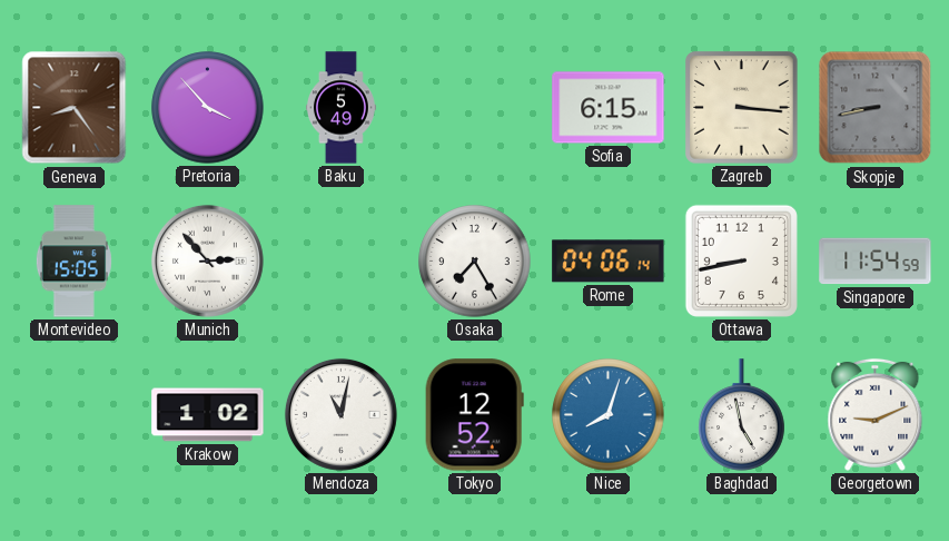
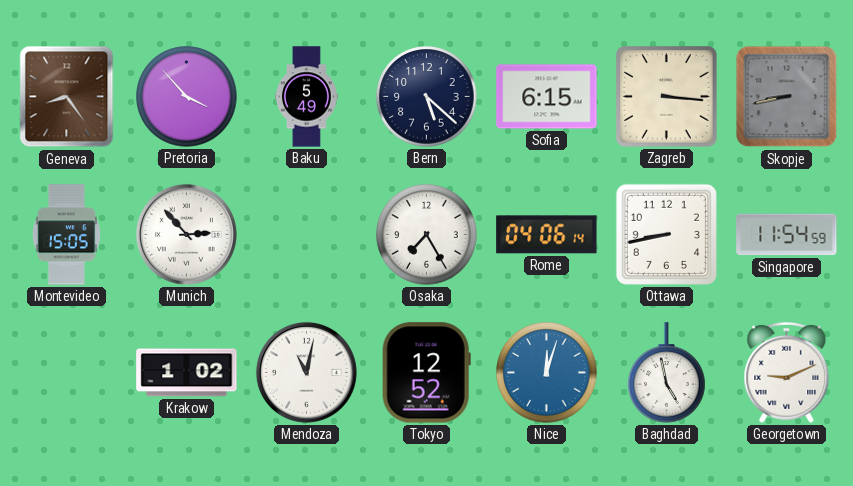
Bern: none -> 5:22
Nice: 8:03 -> 12:03
